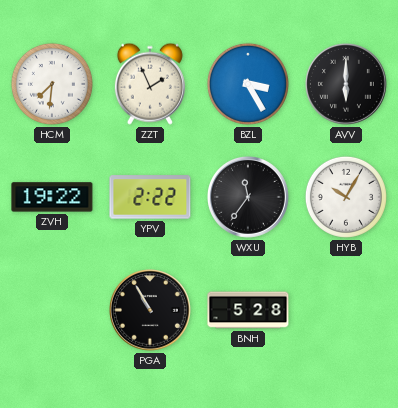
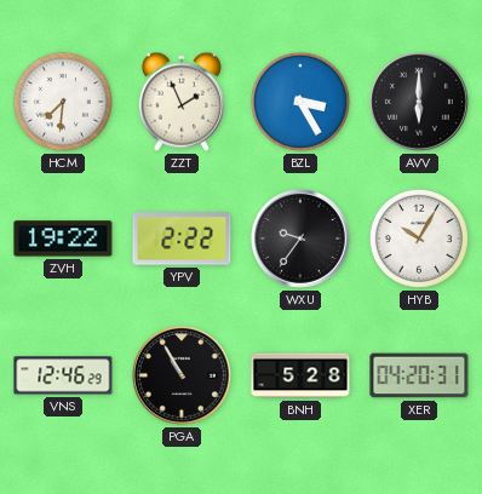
WXU: 11:36 -> 9:36
VNS: none -> 12:46
XER: none -> 04:20
